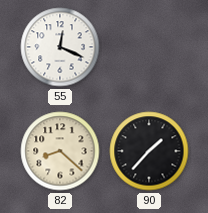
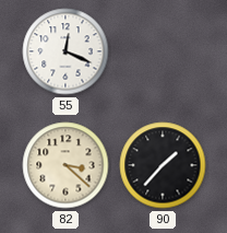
82: 8:22 -> 3:22
